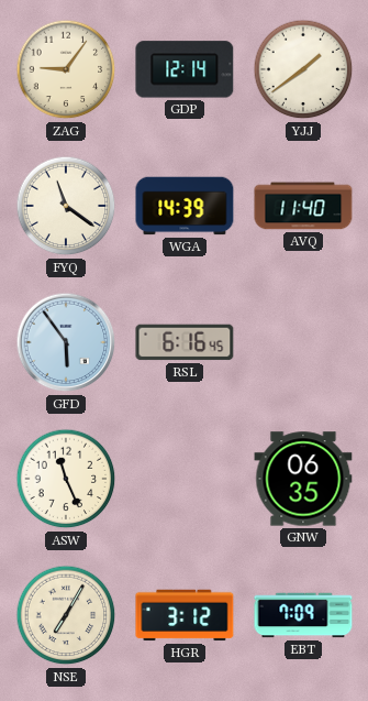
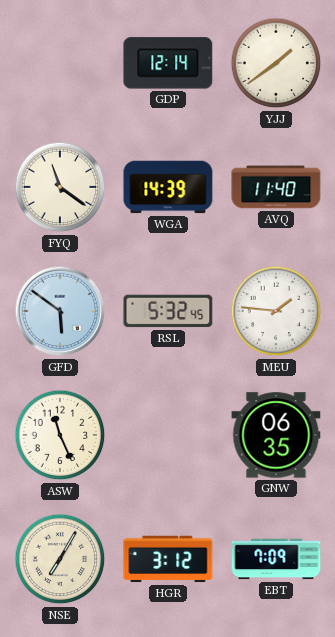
ZAG: 9:06 -> none
GFD: 5:54 -> 5:51
RSL: 6:16 -> 5:32
MEU: none -> 1:46
